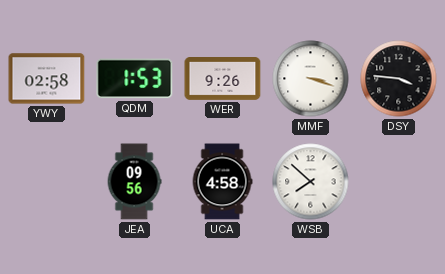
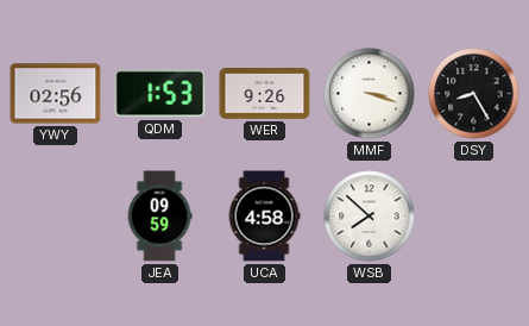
YWY: 02:58 -> 02:56
DSY: 3:46 -> 8:25
JEA: 09:56 -> 09:59
